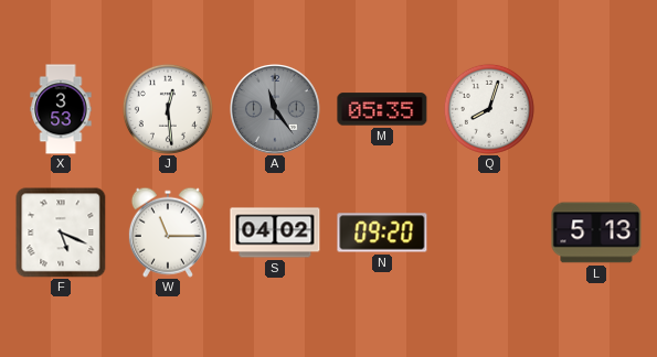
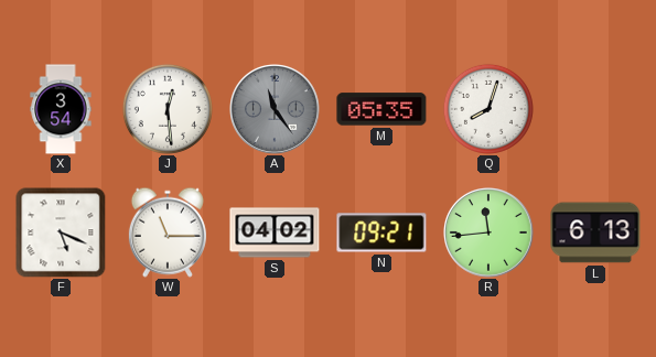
X: 3:53 -> 3:54
N: 09:20 -> 09:21
R: none -> 11:44
L: 5:13 -> 6:13
